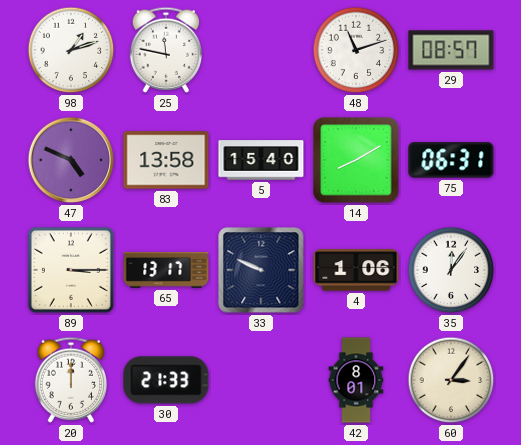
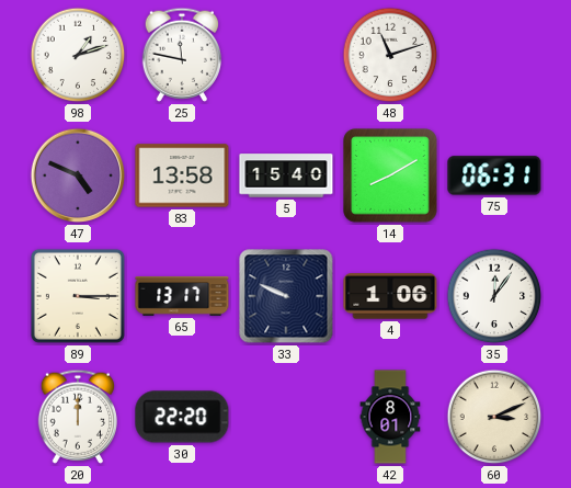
29: 08:57 -> none
30: 21:33 -> 22:20
60: 3:06 -> 3:11
